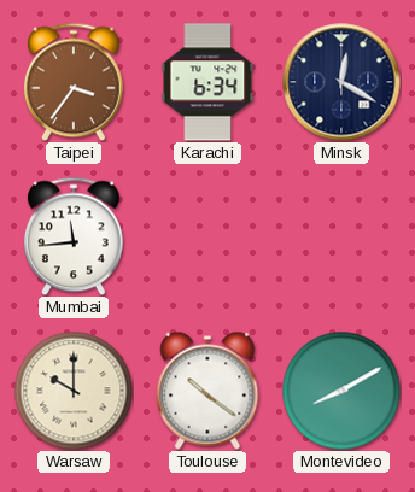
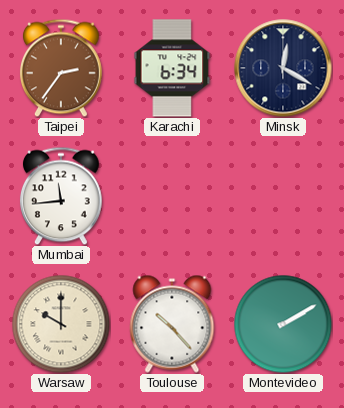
Taipei: 3:36 -> 2:36
Toulouse: 10:21 -> 10:23
Montevideo: 8:10 -> 2:10
